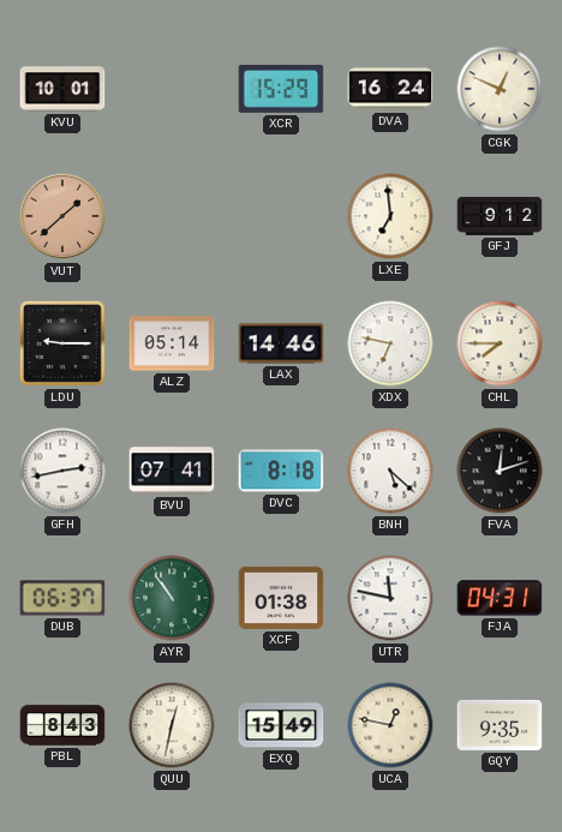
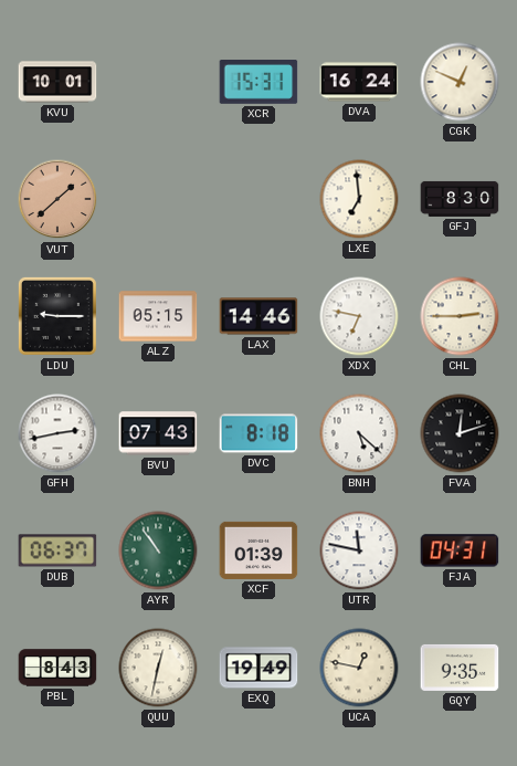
XCR: 15:29 -> 15:31
GFJ: 9:12 -> 8:30
ALZ: 05:14 -> 05:15
CHL: 7:45 -> 2:45
BVU: 07:41 -> 07:43
XCF: 01:38 -> 01:39
EXQ: 15:49 -> 19:49
